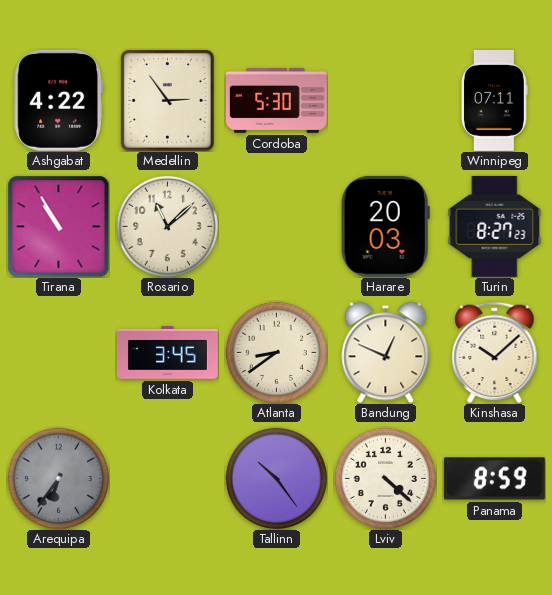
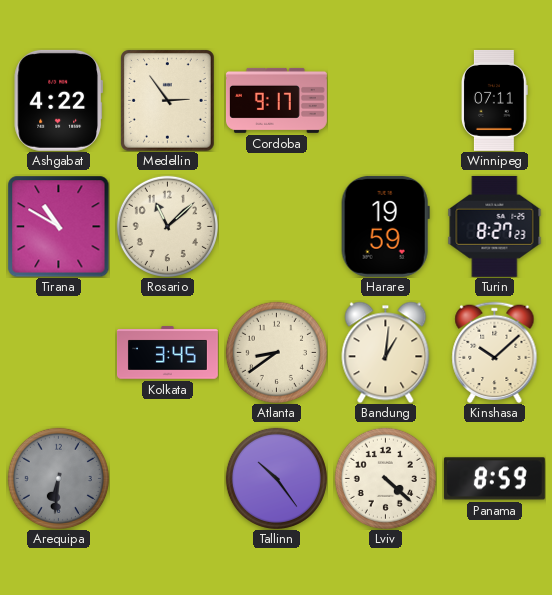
Cordoba: 5:30 -> 9:17
Tirana: 10:55 -> 10:50
Harare: 20:03 -> 19:59
Bandung: 12:49 -> 1:01
Arequipa: 6:36 -> 6:31
